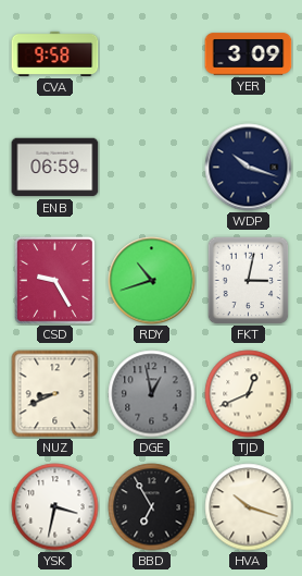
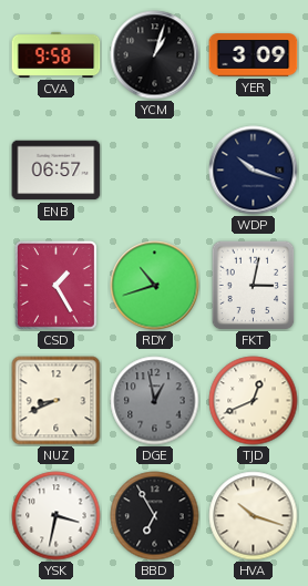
YCM: none -> 1:03
ENB: 06:59 -> 06:57
CSD: 9:25 -> 1:25
